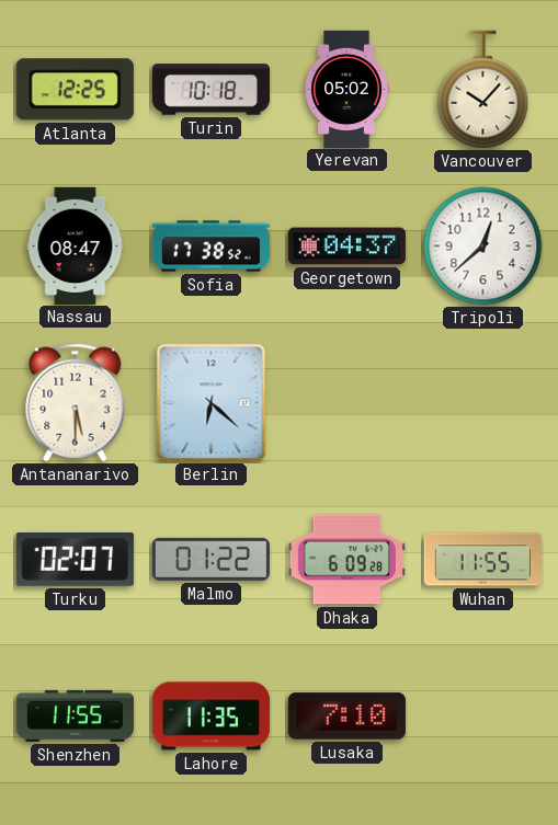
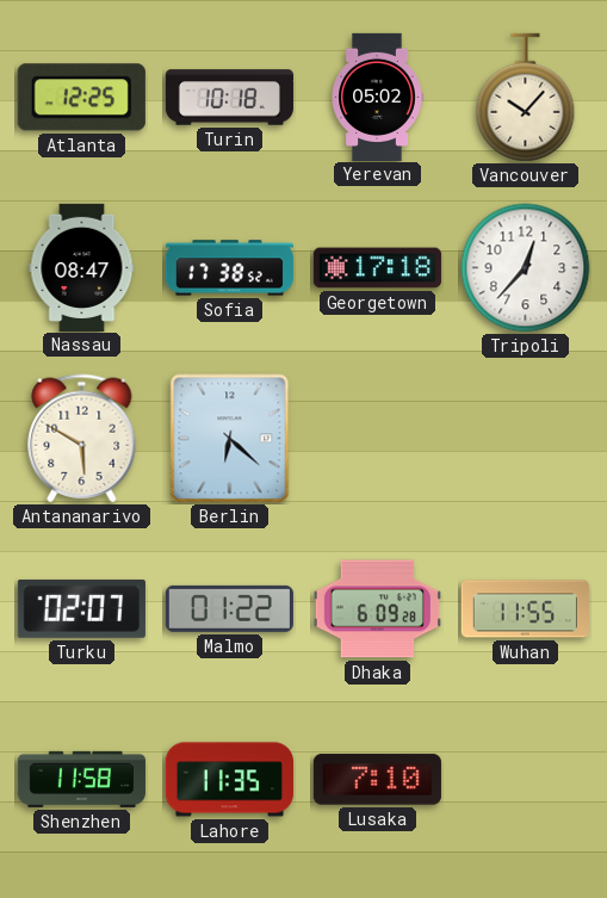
Georgetown: 04:37 -> 17:18
Tripoli: 12:38 -> 12:37
Antananarivo: 5:30 -> 5:50
Shenzhen: 11:55 -> 11:58
